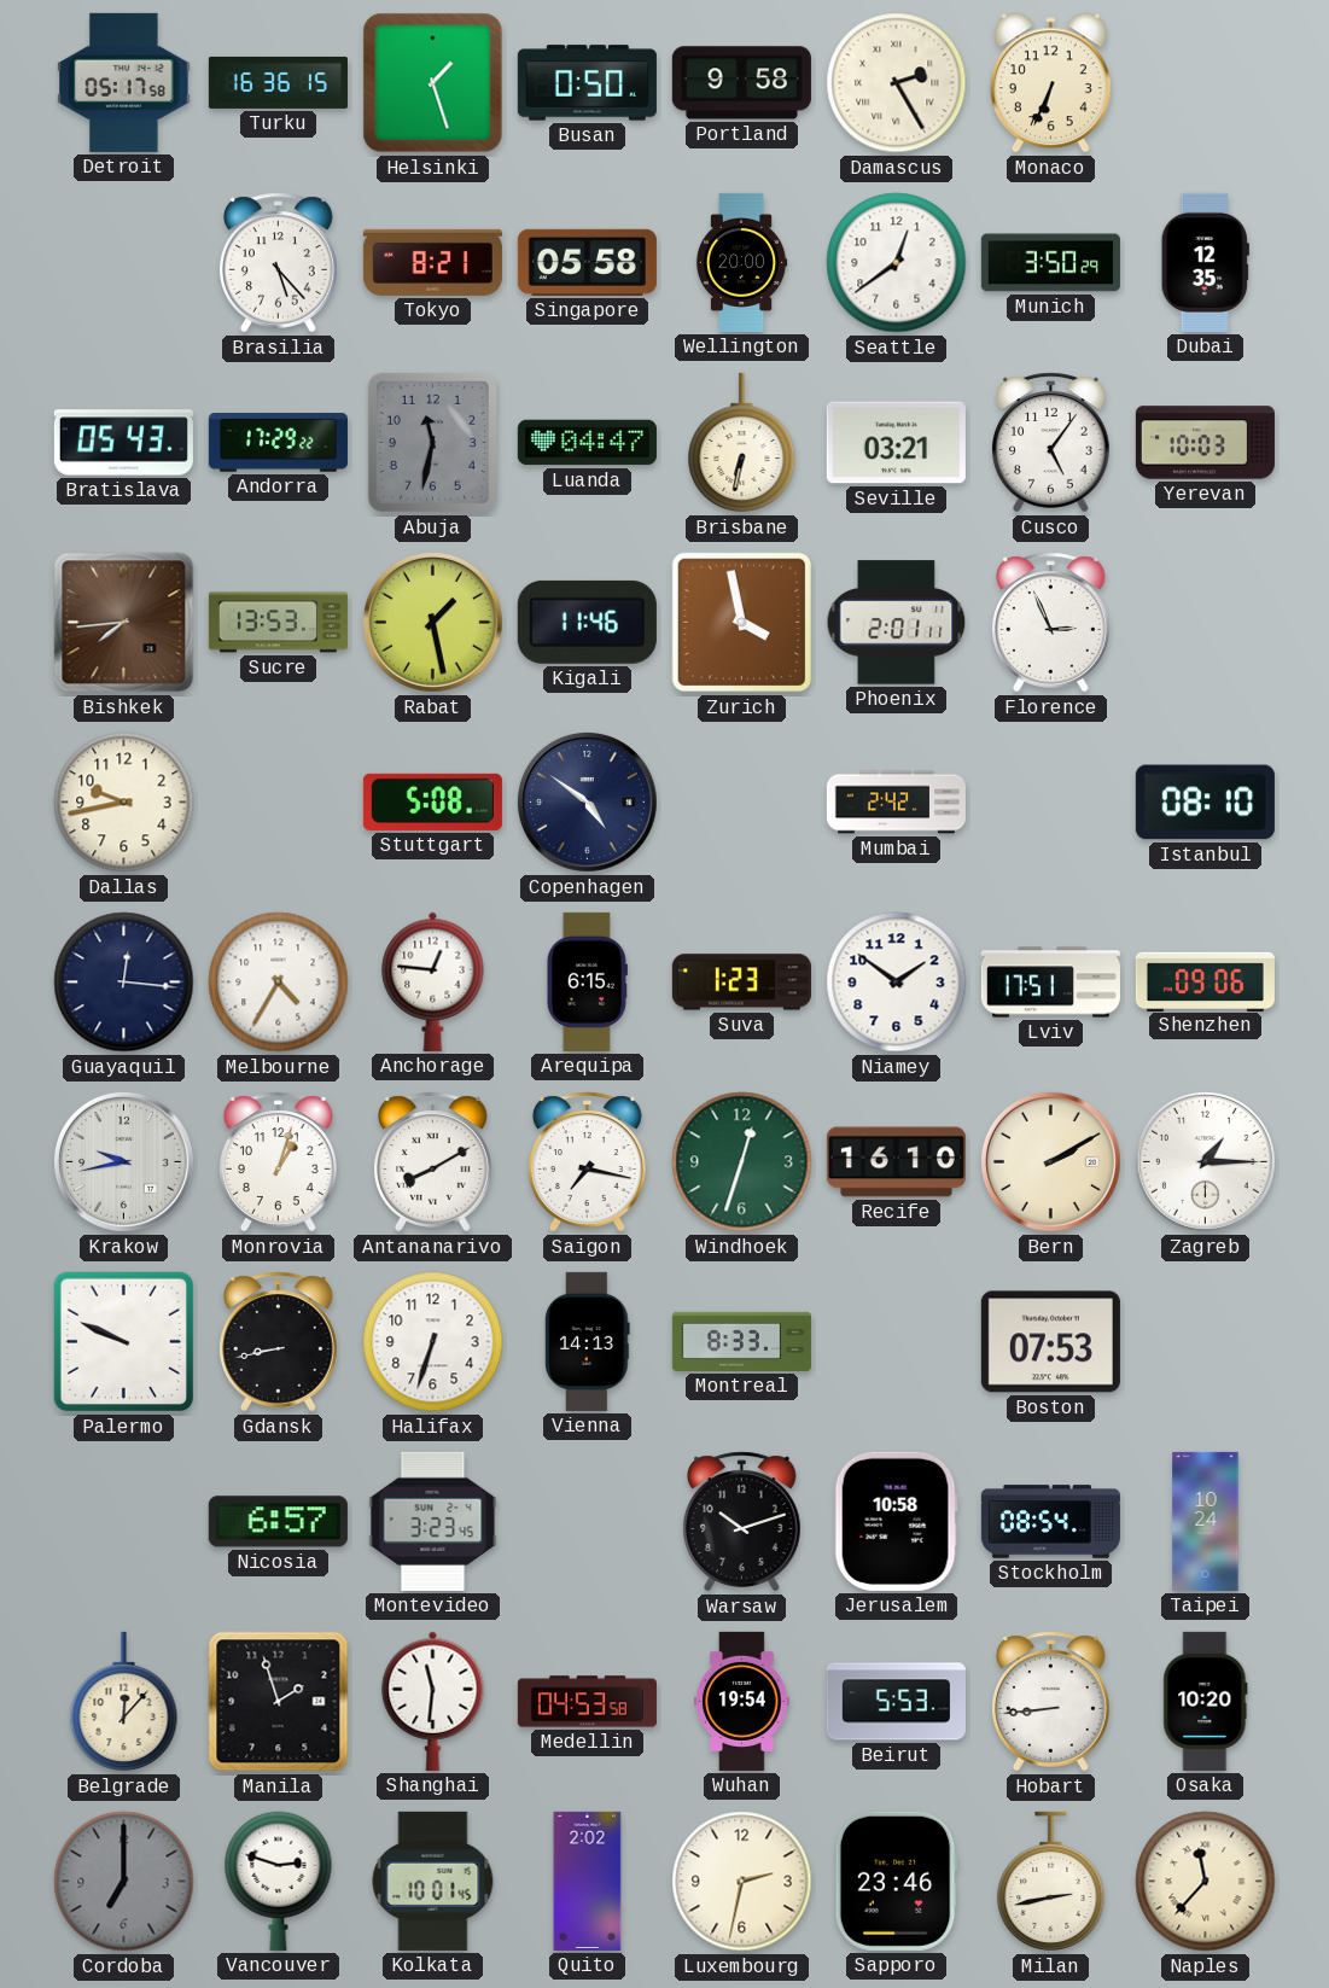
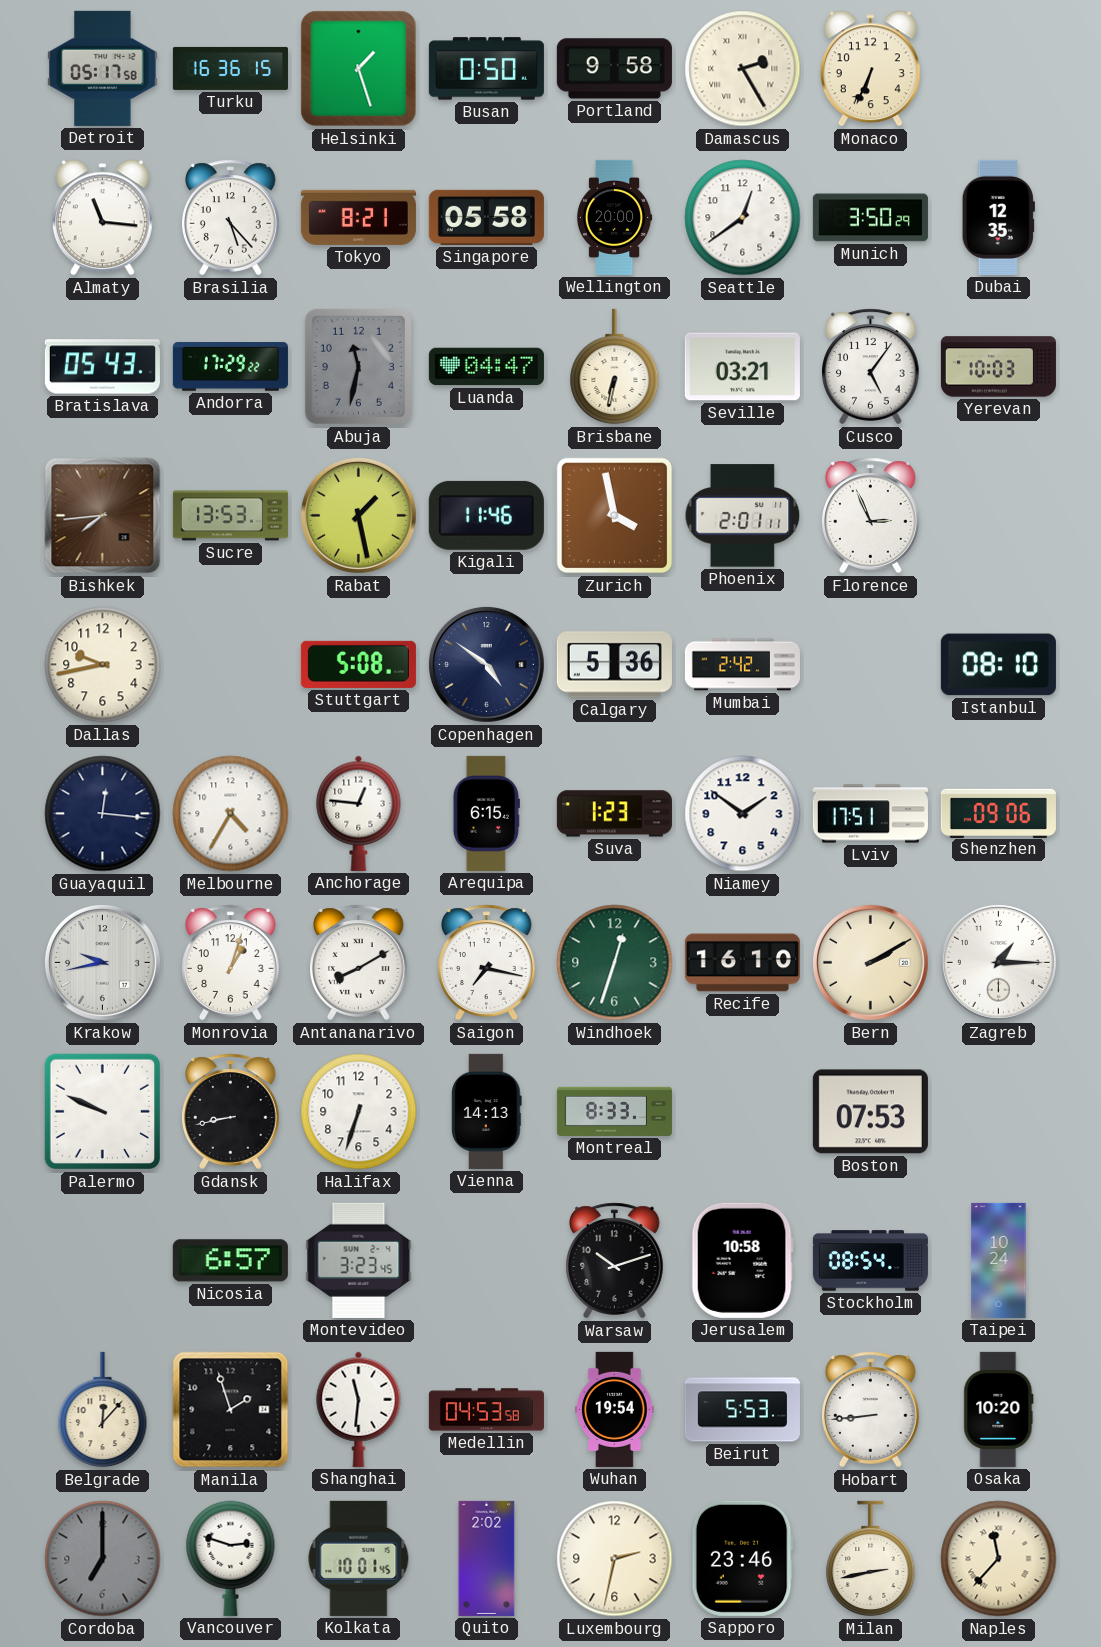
Almaty: none -> 11:16
Calgary: none -> 5:36
